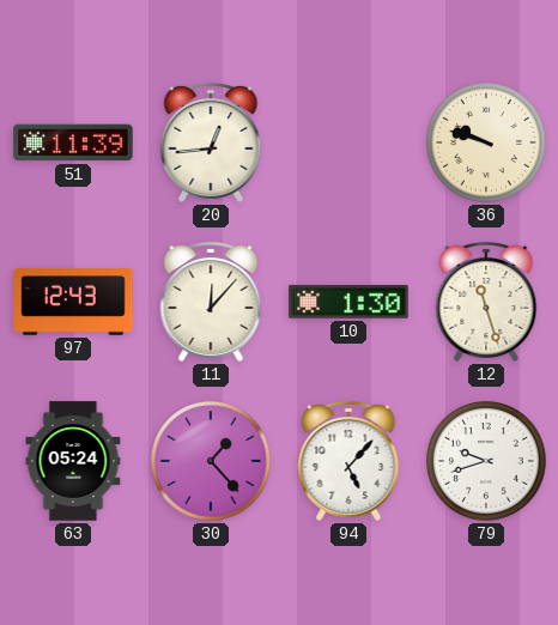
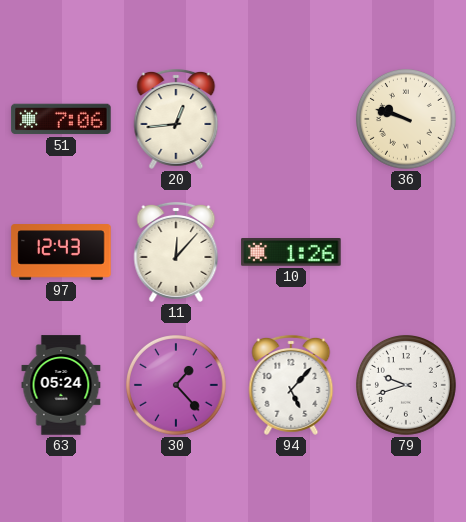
51: 11:39 -> 7:06
10: 1:30 -> 1:26
12: 11:27 -> none
